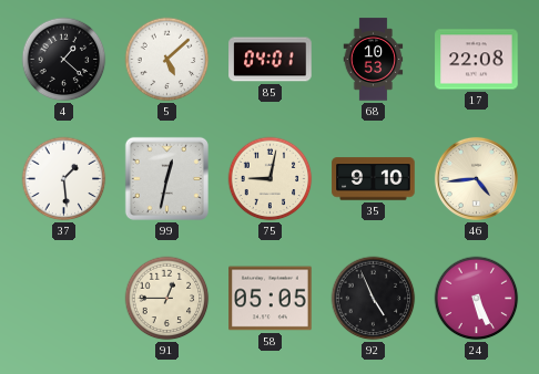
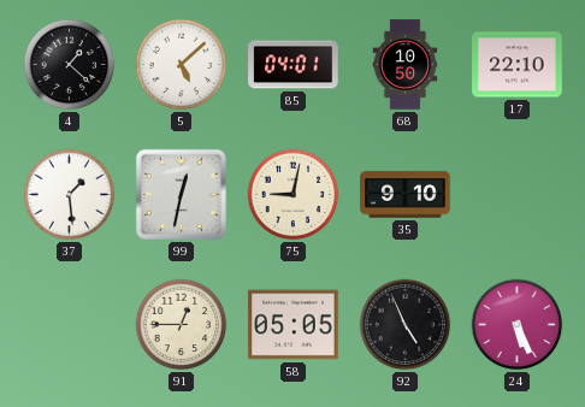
68: 10:53 -> 10:50
17: 22:08 -> 22:10
46: 4:44 -> none
